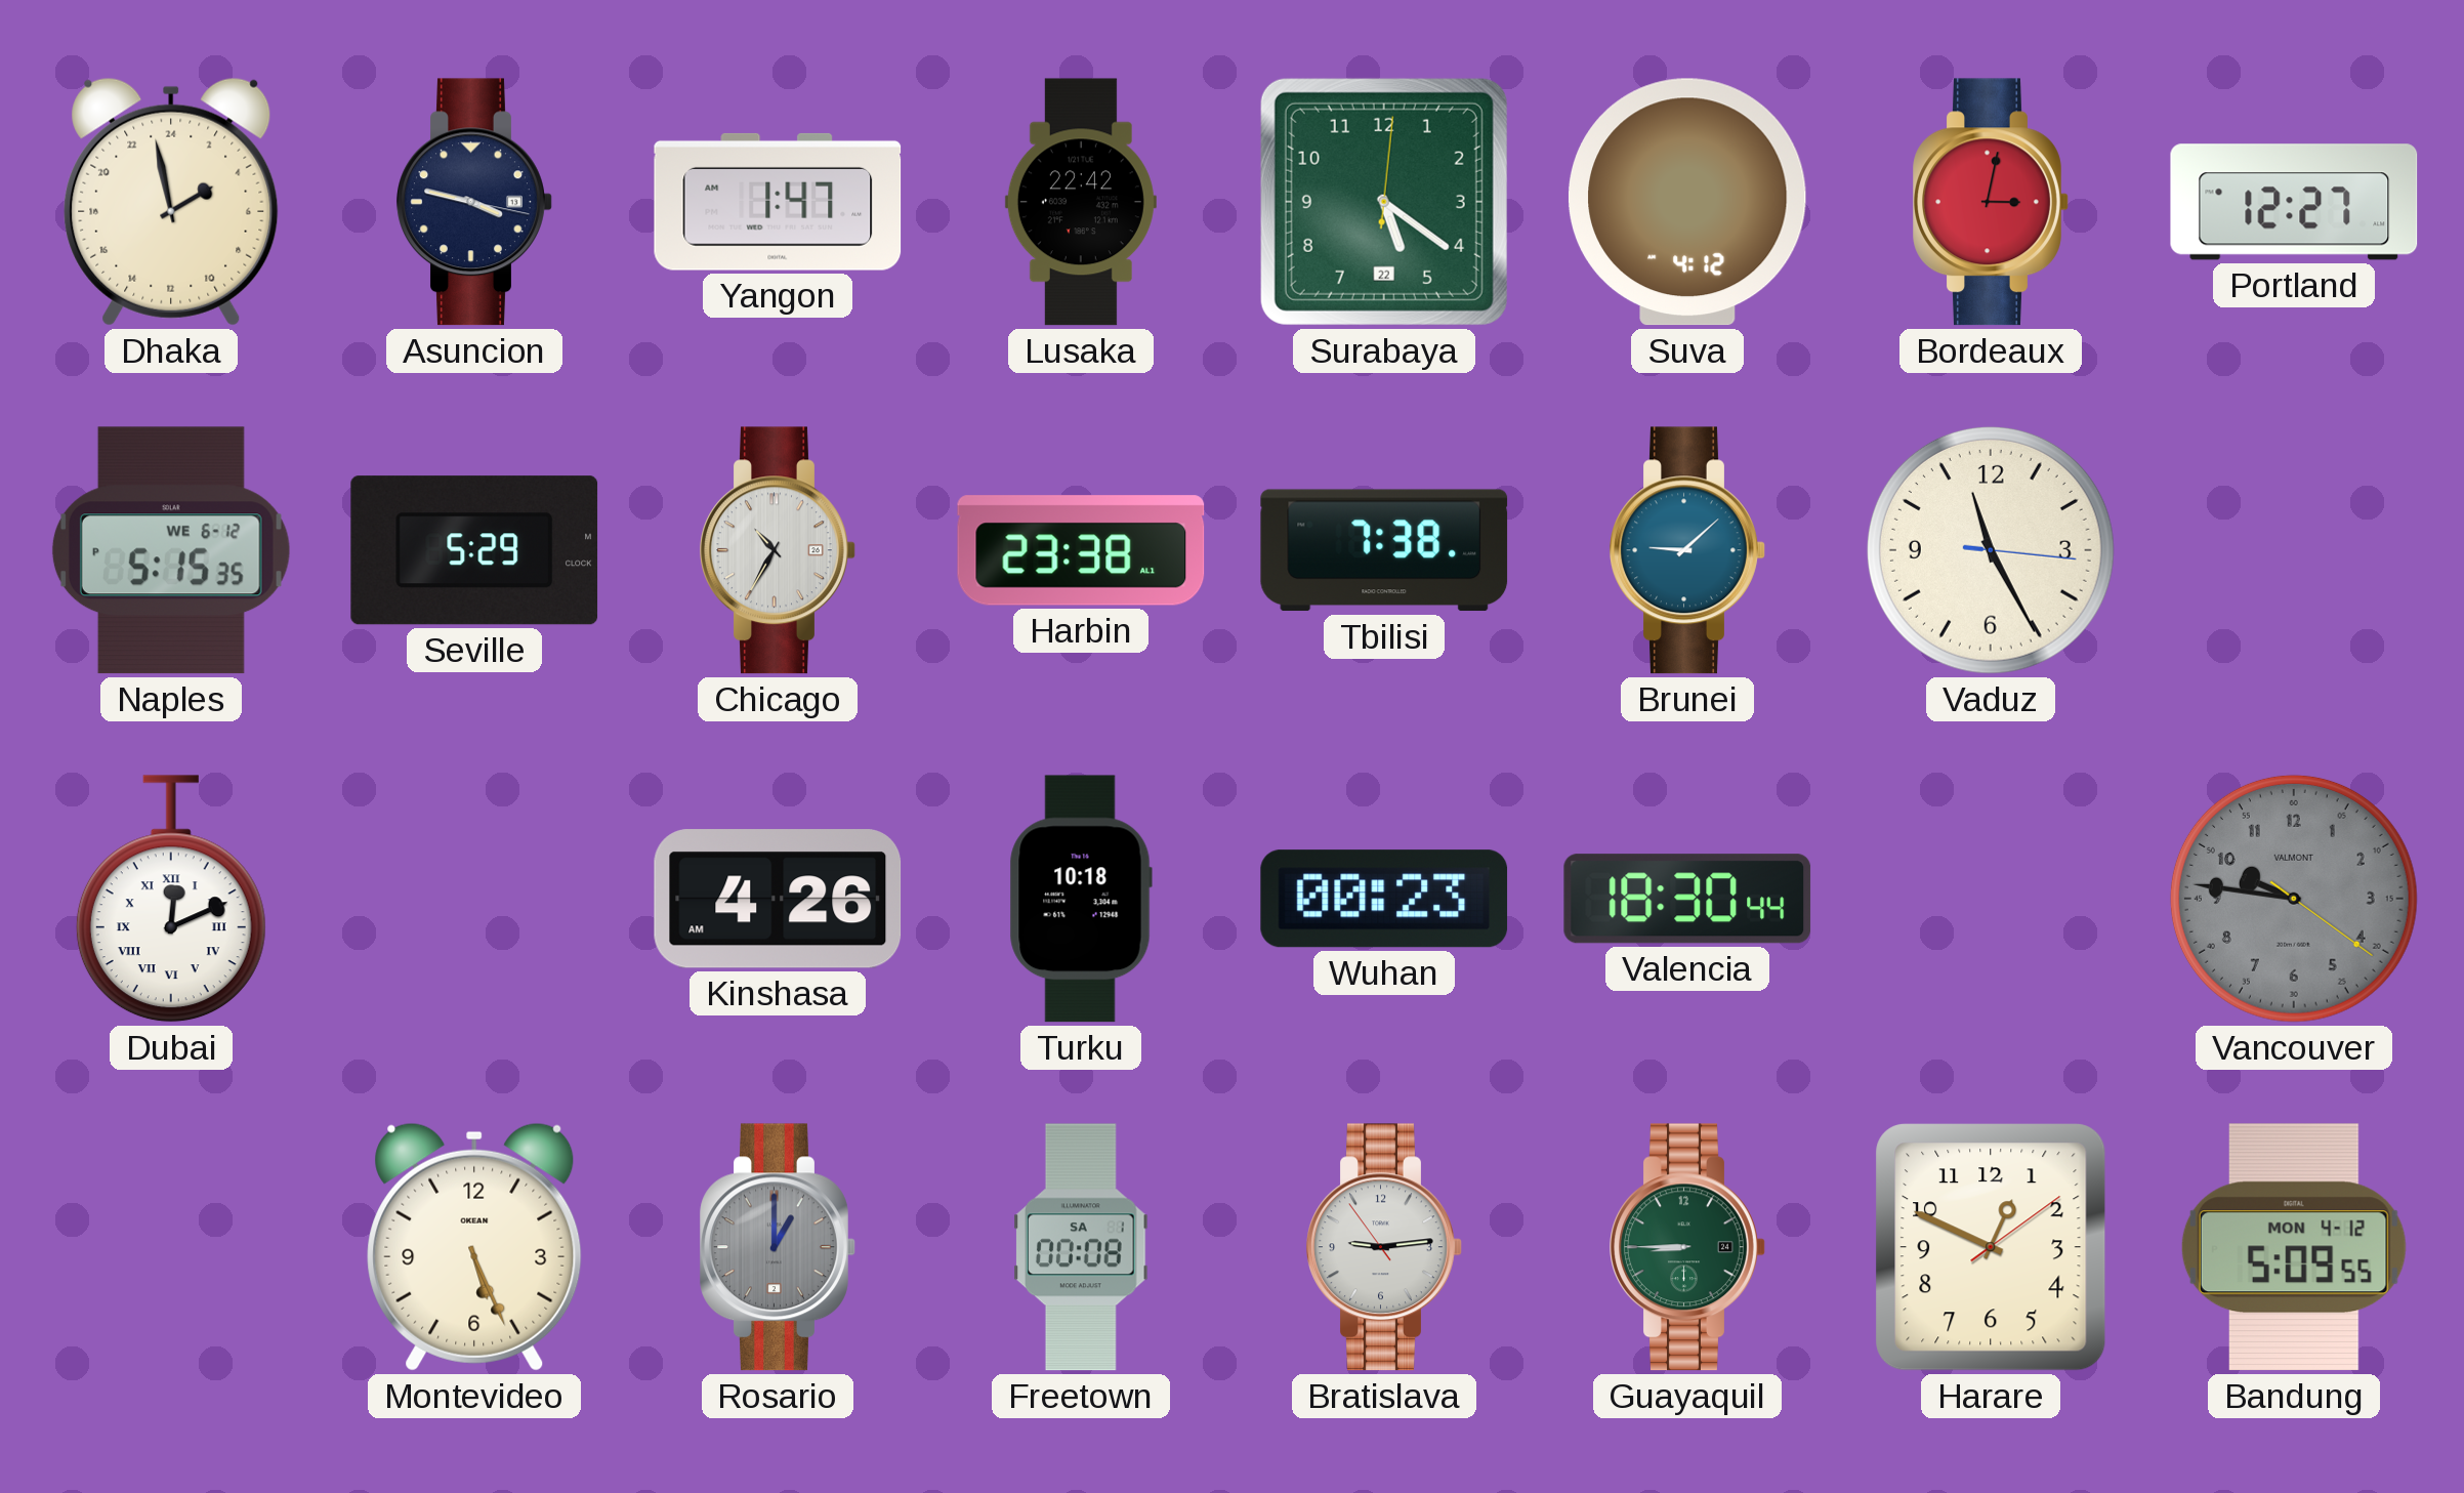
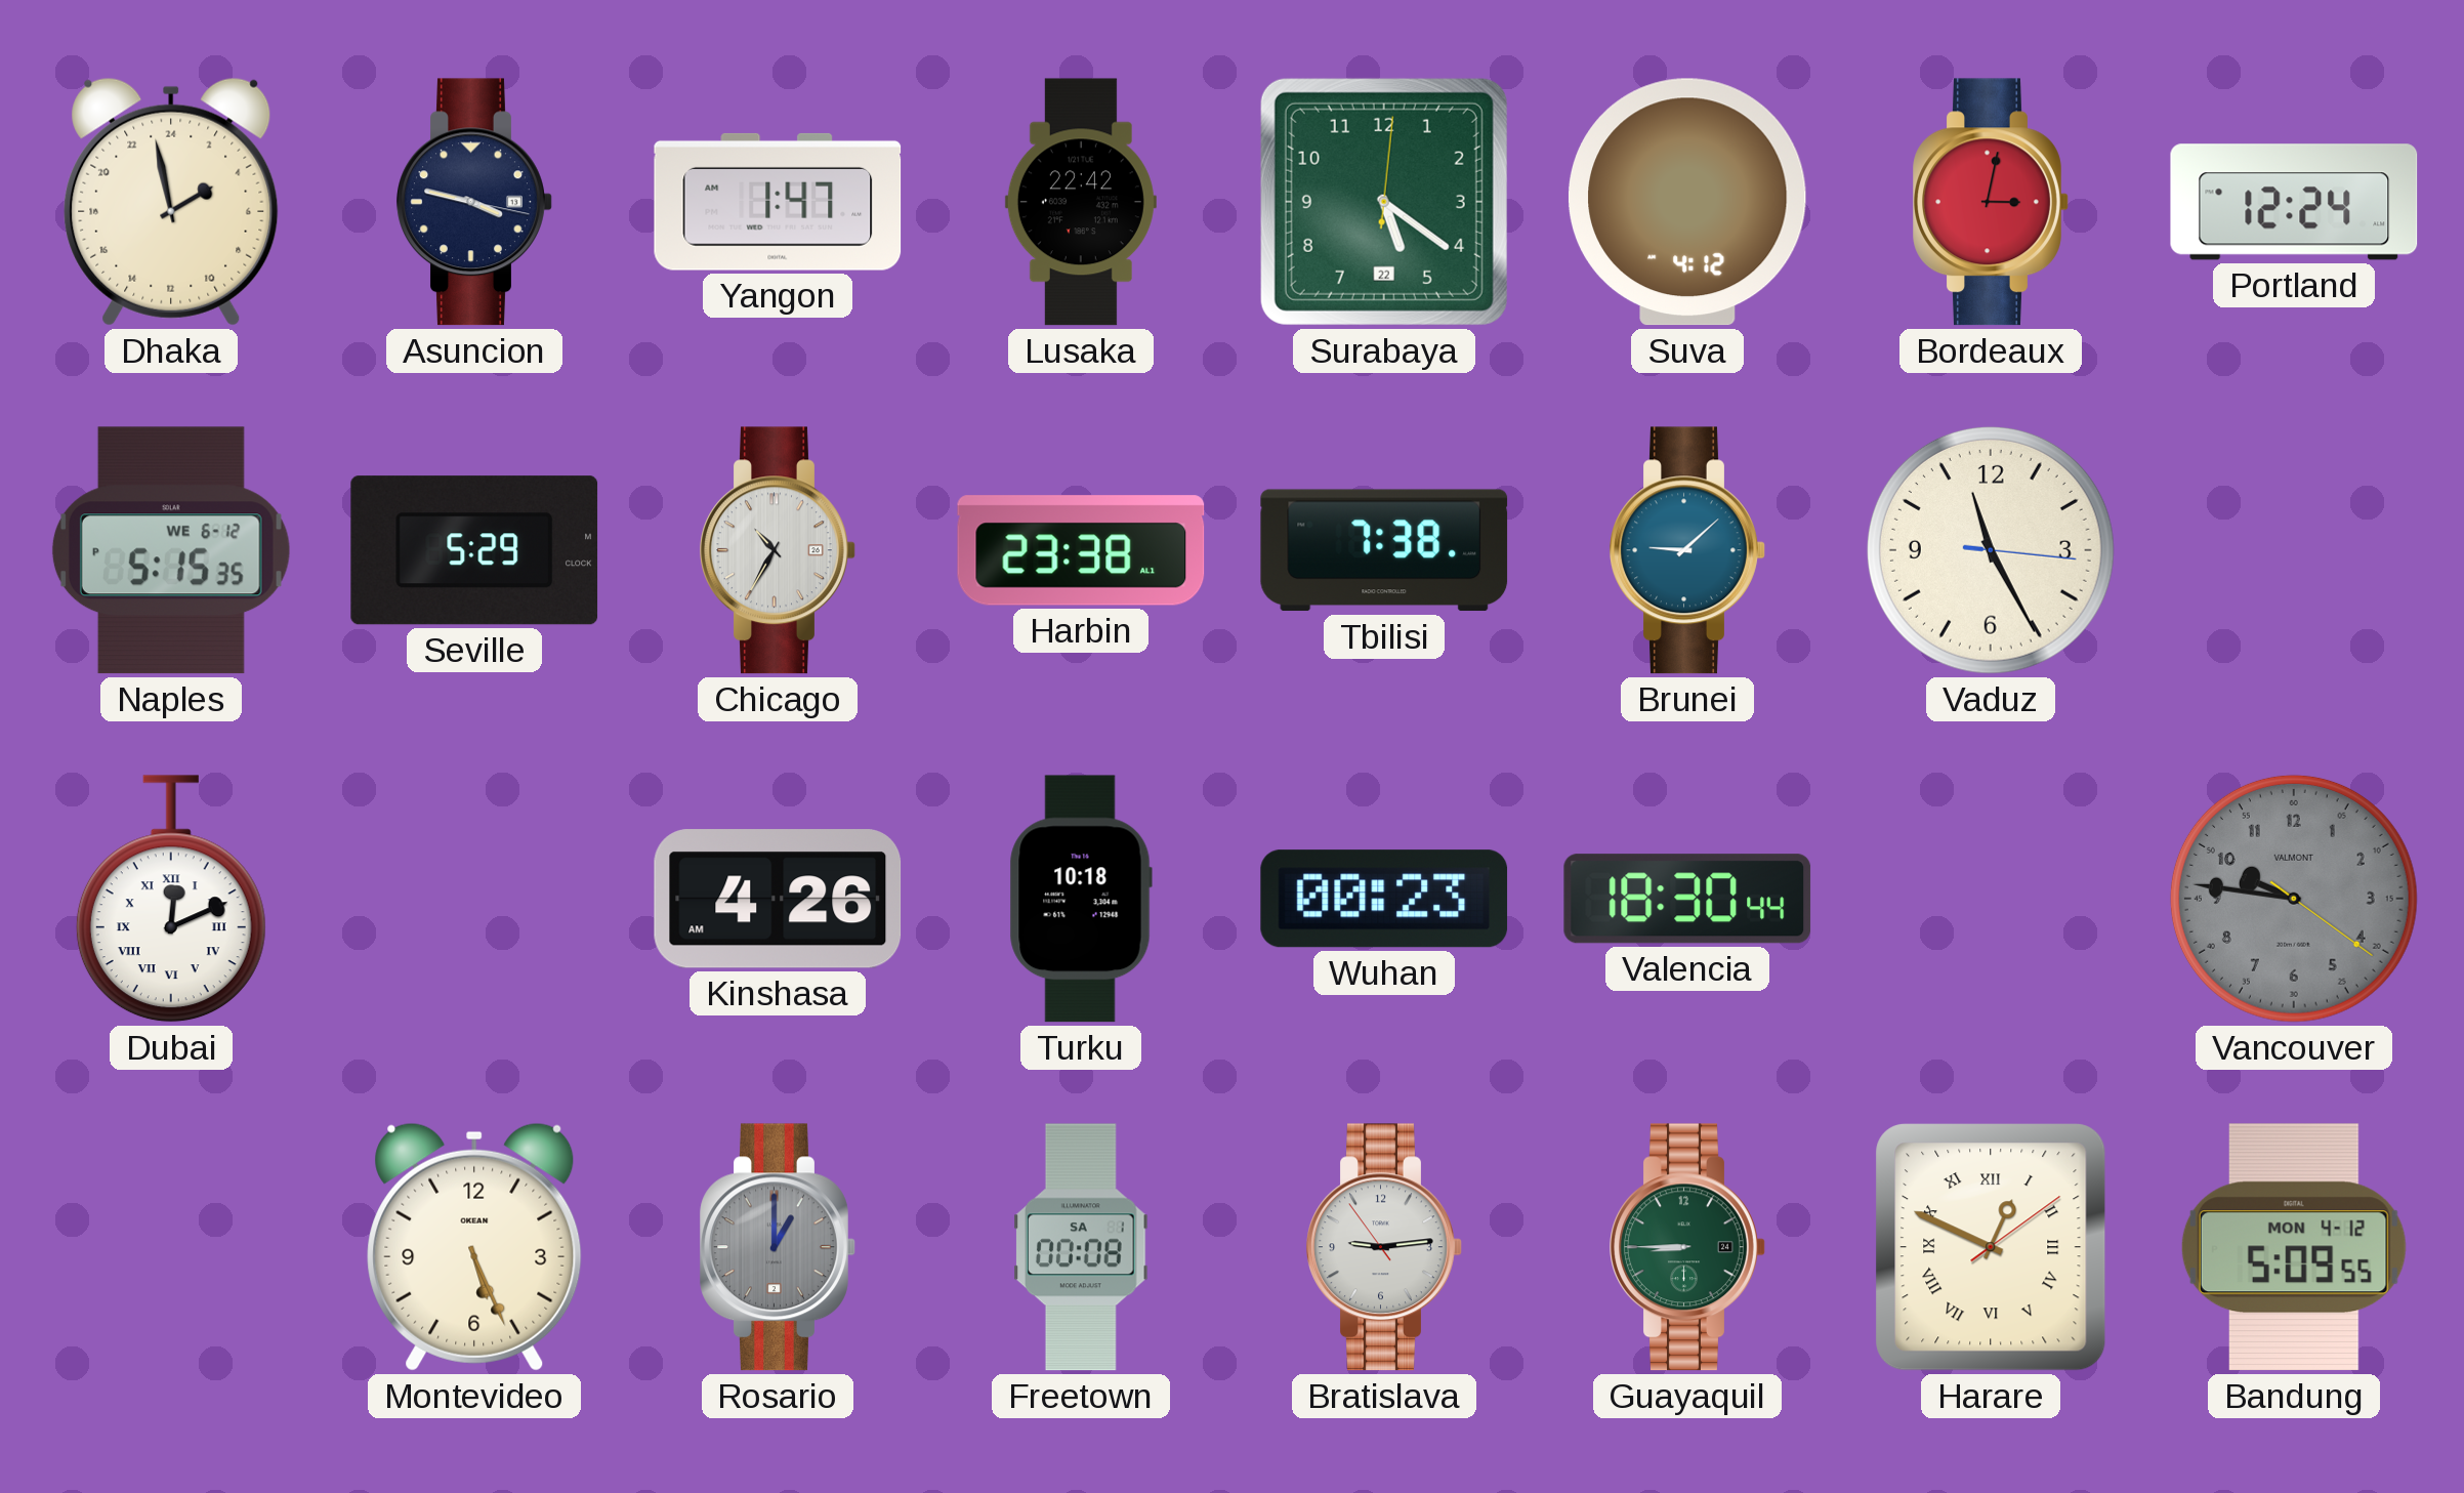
Portland: 12:27 -> 12:24
Harare numerals: Arabic -> Roman
